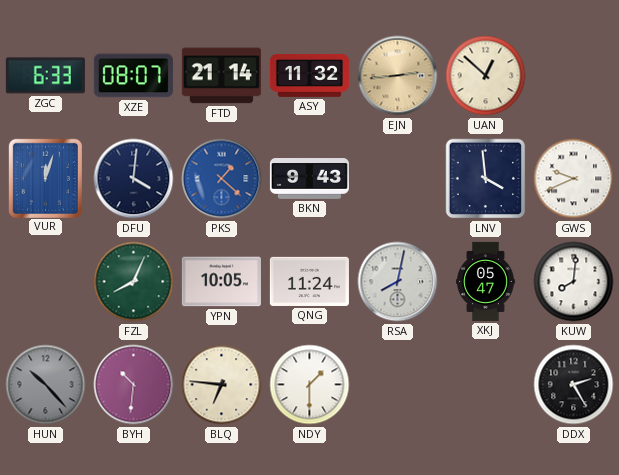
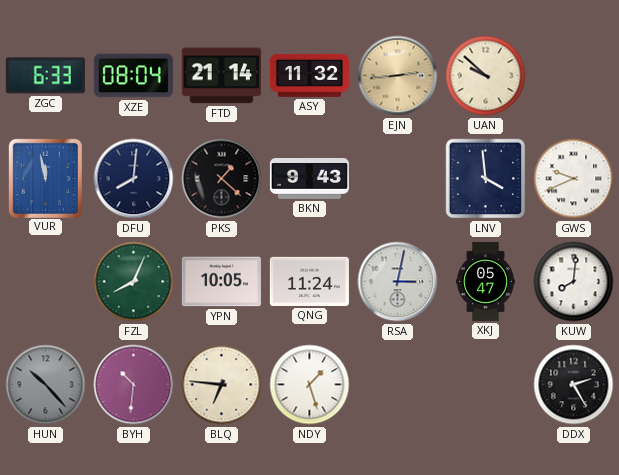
XZE: 08:07 -> 08:04
UAN: 12:52 -> 9:52
VUR: 12:03 -> 11:58
DFU: 4:01 -> 8:01
PKS dial: blue -> black
RSA: 8:02 -> 3:02
NDY: 1:30 -> 1:27
